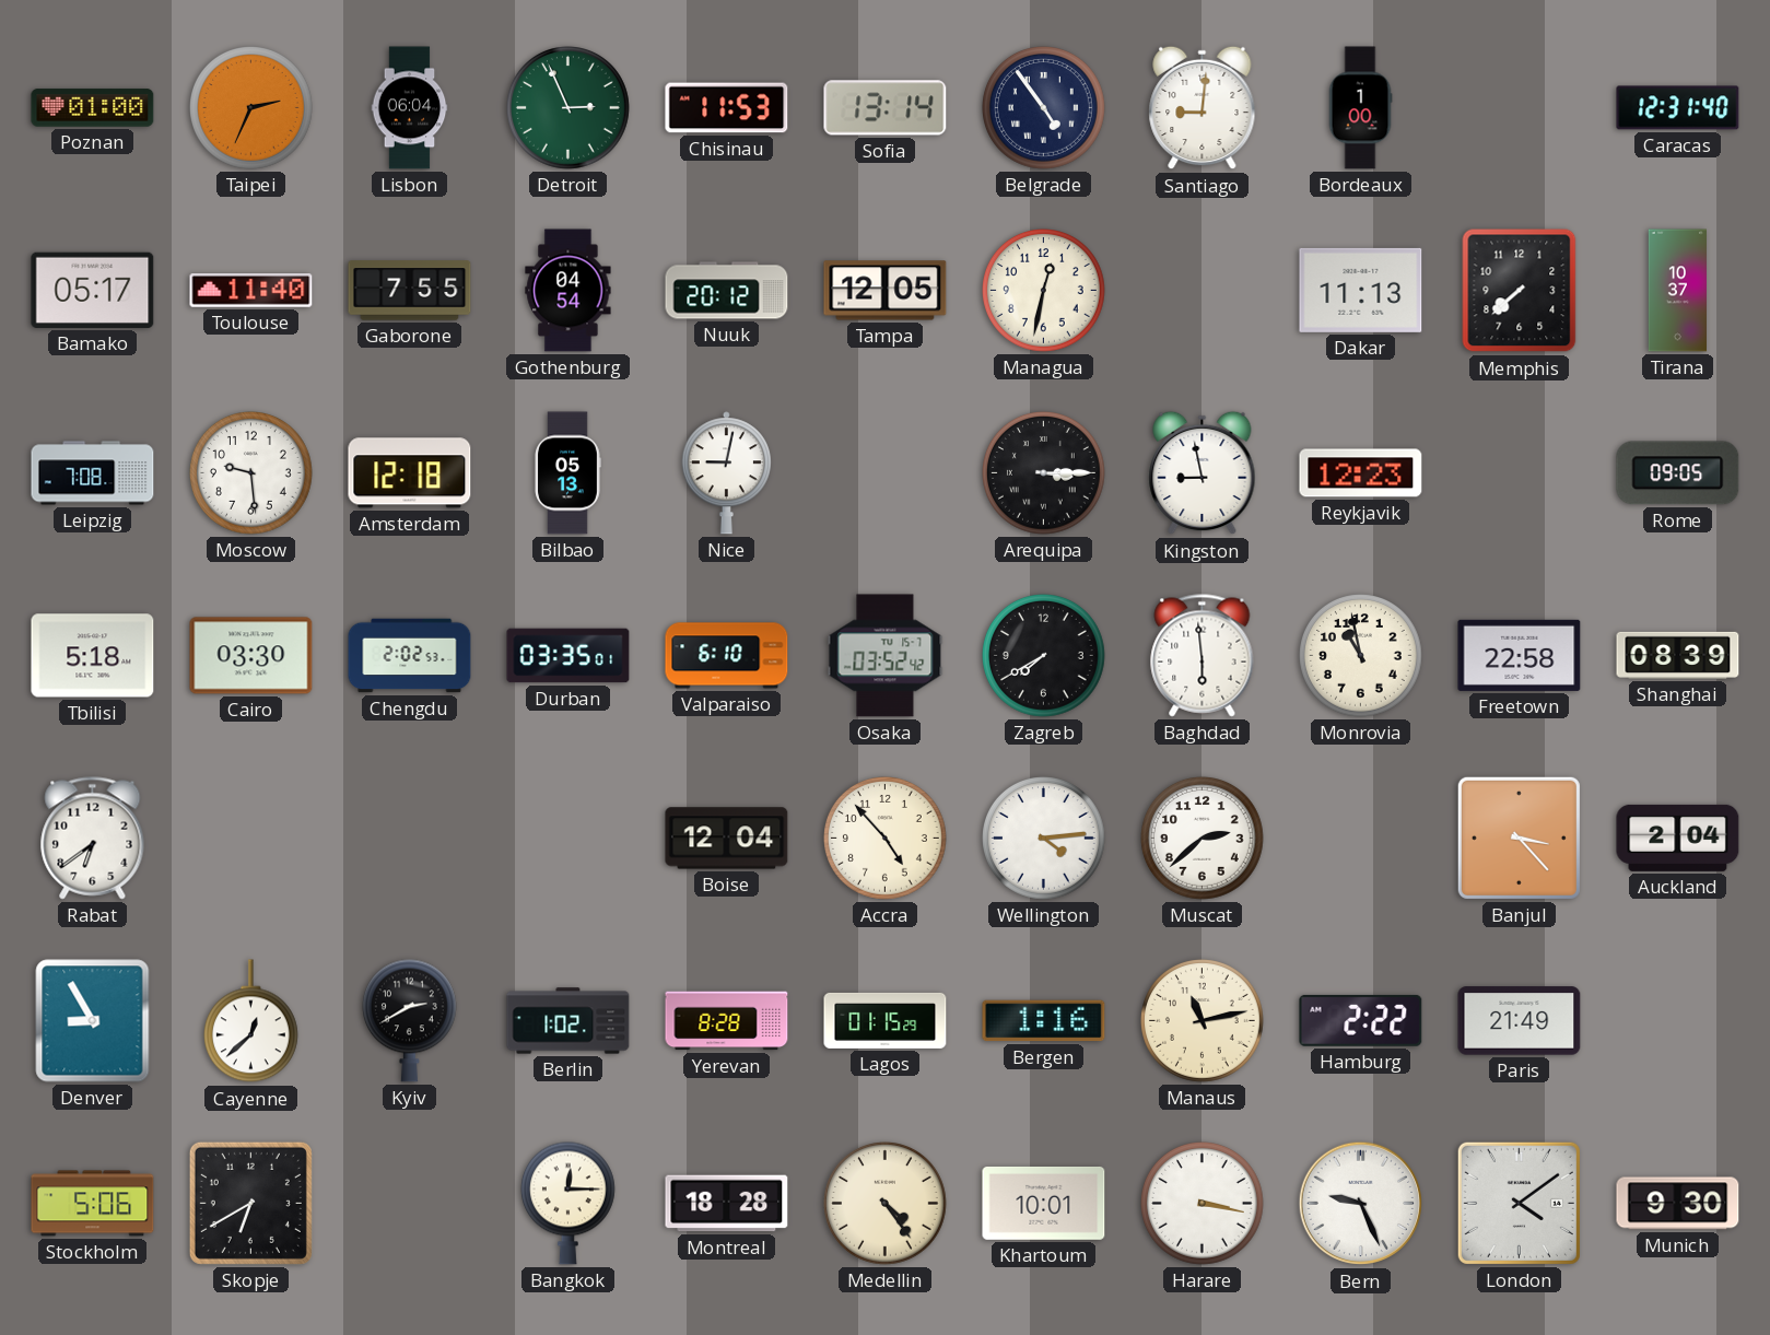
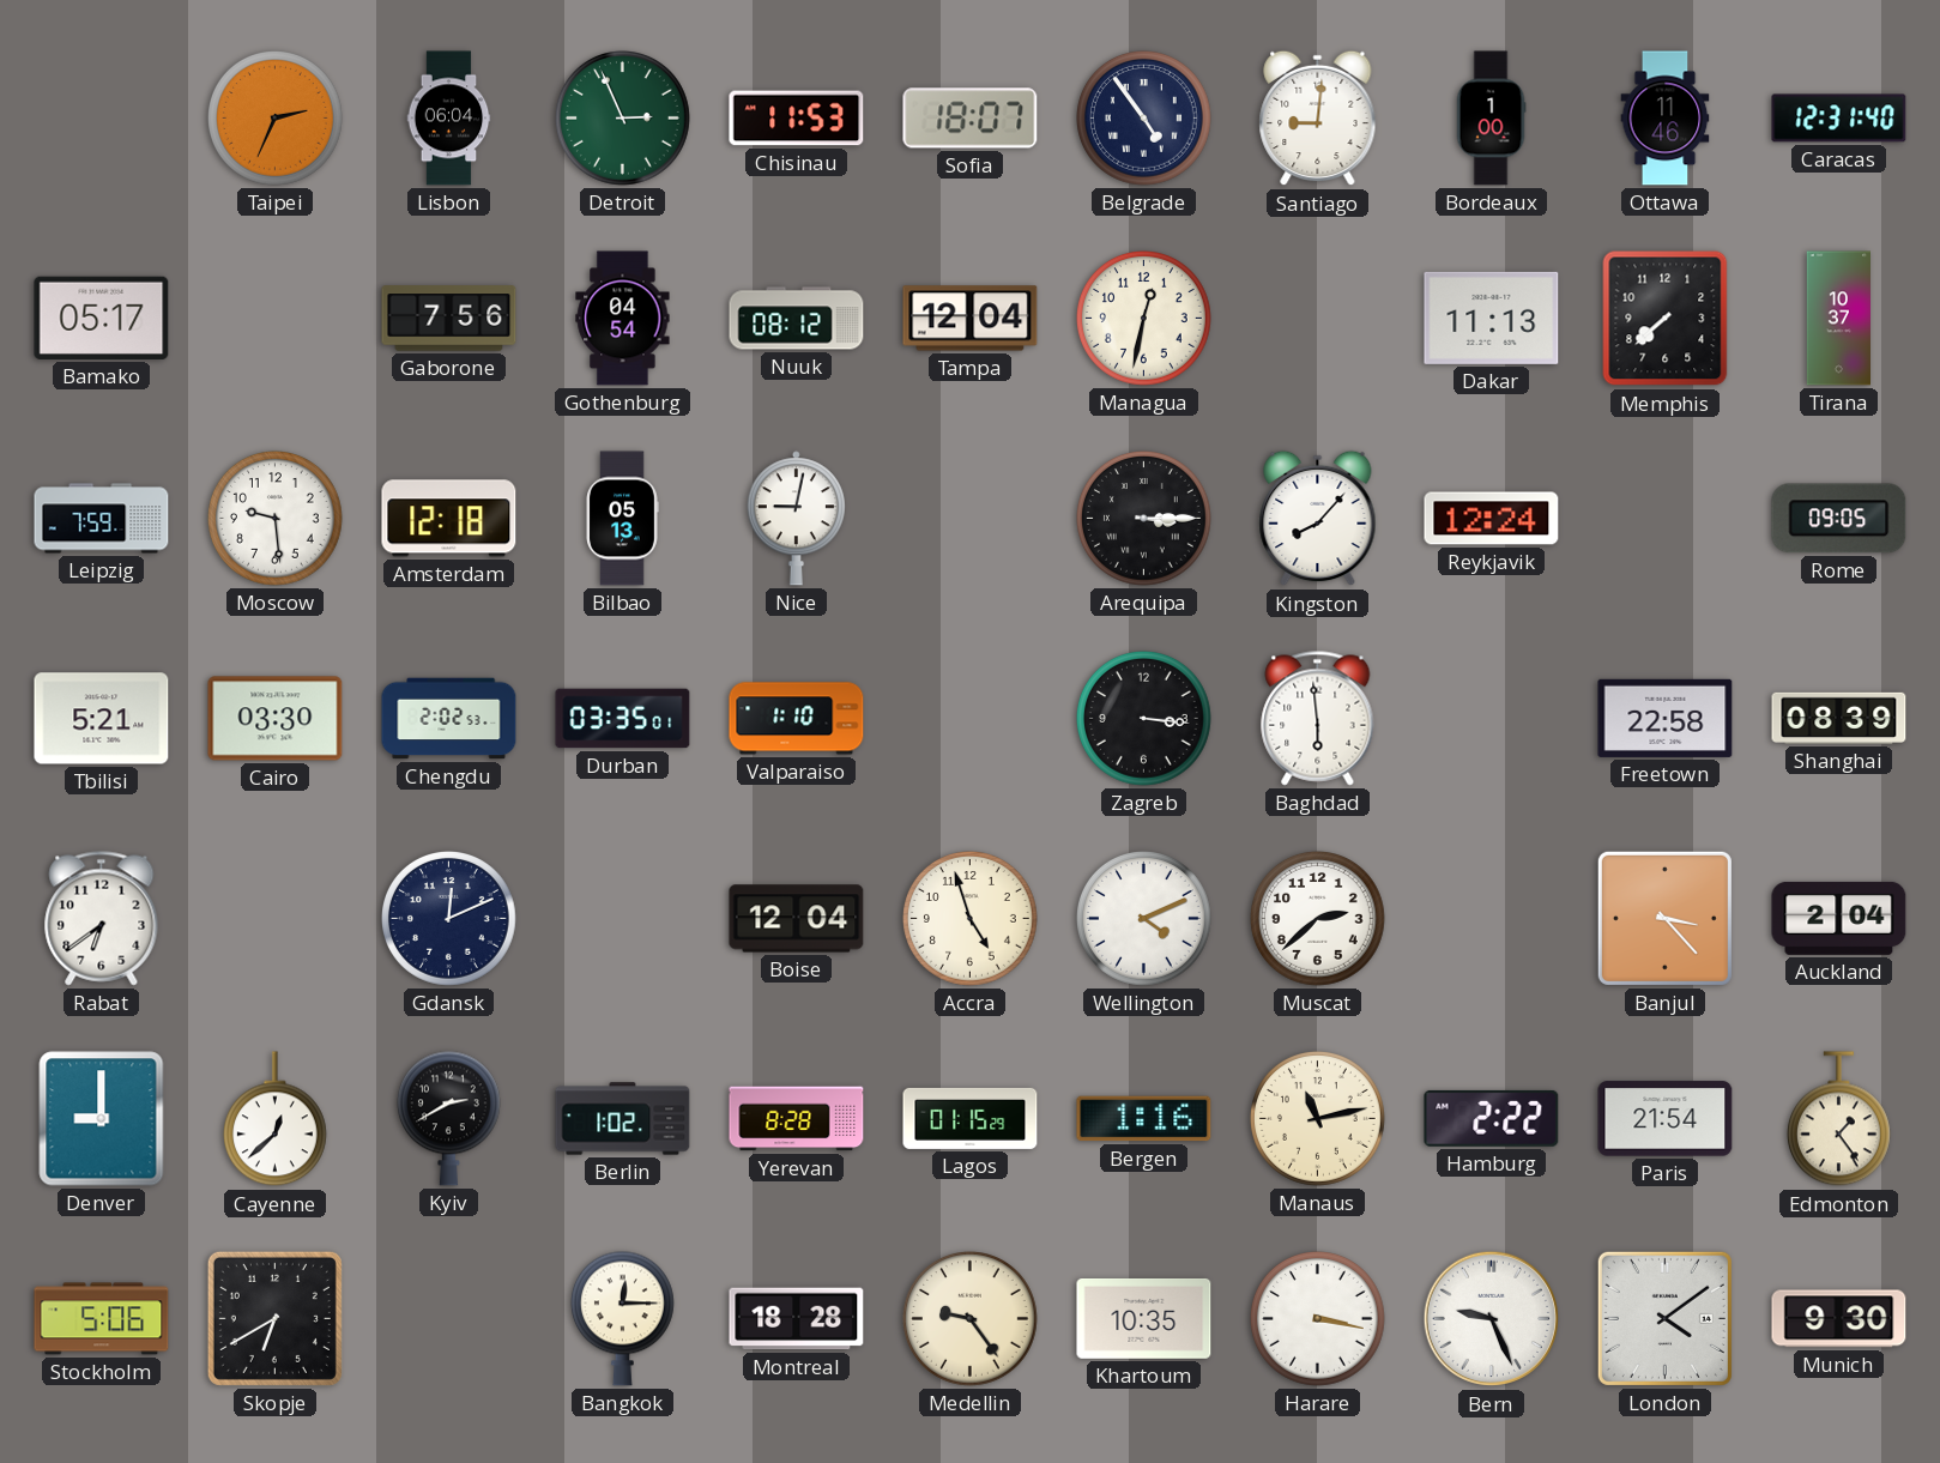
Poznan: 01:00 -> none
Sofia: 13:14 -> 18:07
Ottawa: none -> 11:46
Toulouse: 11:40 -> none
Gaborone: 7:55 -> 7:56
Nuuk: 20:12 -> 08:12
Tampa: 12:05 -> 12:04
Leipzig: 7:08 -> 7:59
Kingston: 8:58 -> 8:07
Reykjavik: 12:23 -> 12:24
Tbilisi: 5:18 -> 5:21
Valparaiso: 6:10 -> 1:10
Osaka: 03:52 -> none
Zagreb: 7:40 -> 3:16
Monrovia: 10:58 -> none
Gdansk: none -> 12:11
Accra: 4:53 -> 4:57
Wellington: 4:14 -> 4:11
Denver: 8:55 -> 9:00
Paris: 21:49 -> 21:54
Edmonton: none -> 1:24
Medellin: 4:24 -> 9:24
Khartoum: 10:01 -> 10:35
